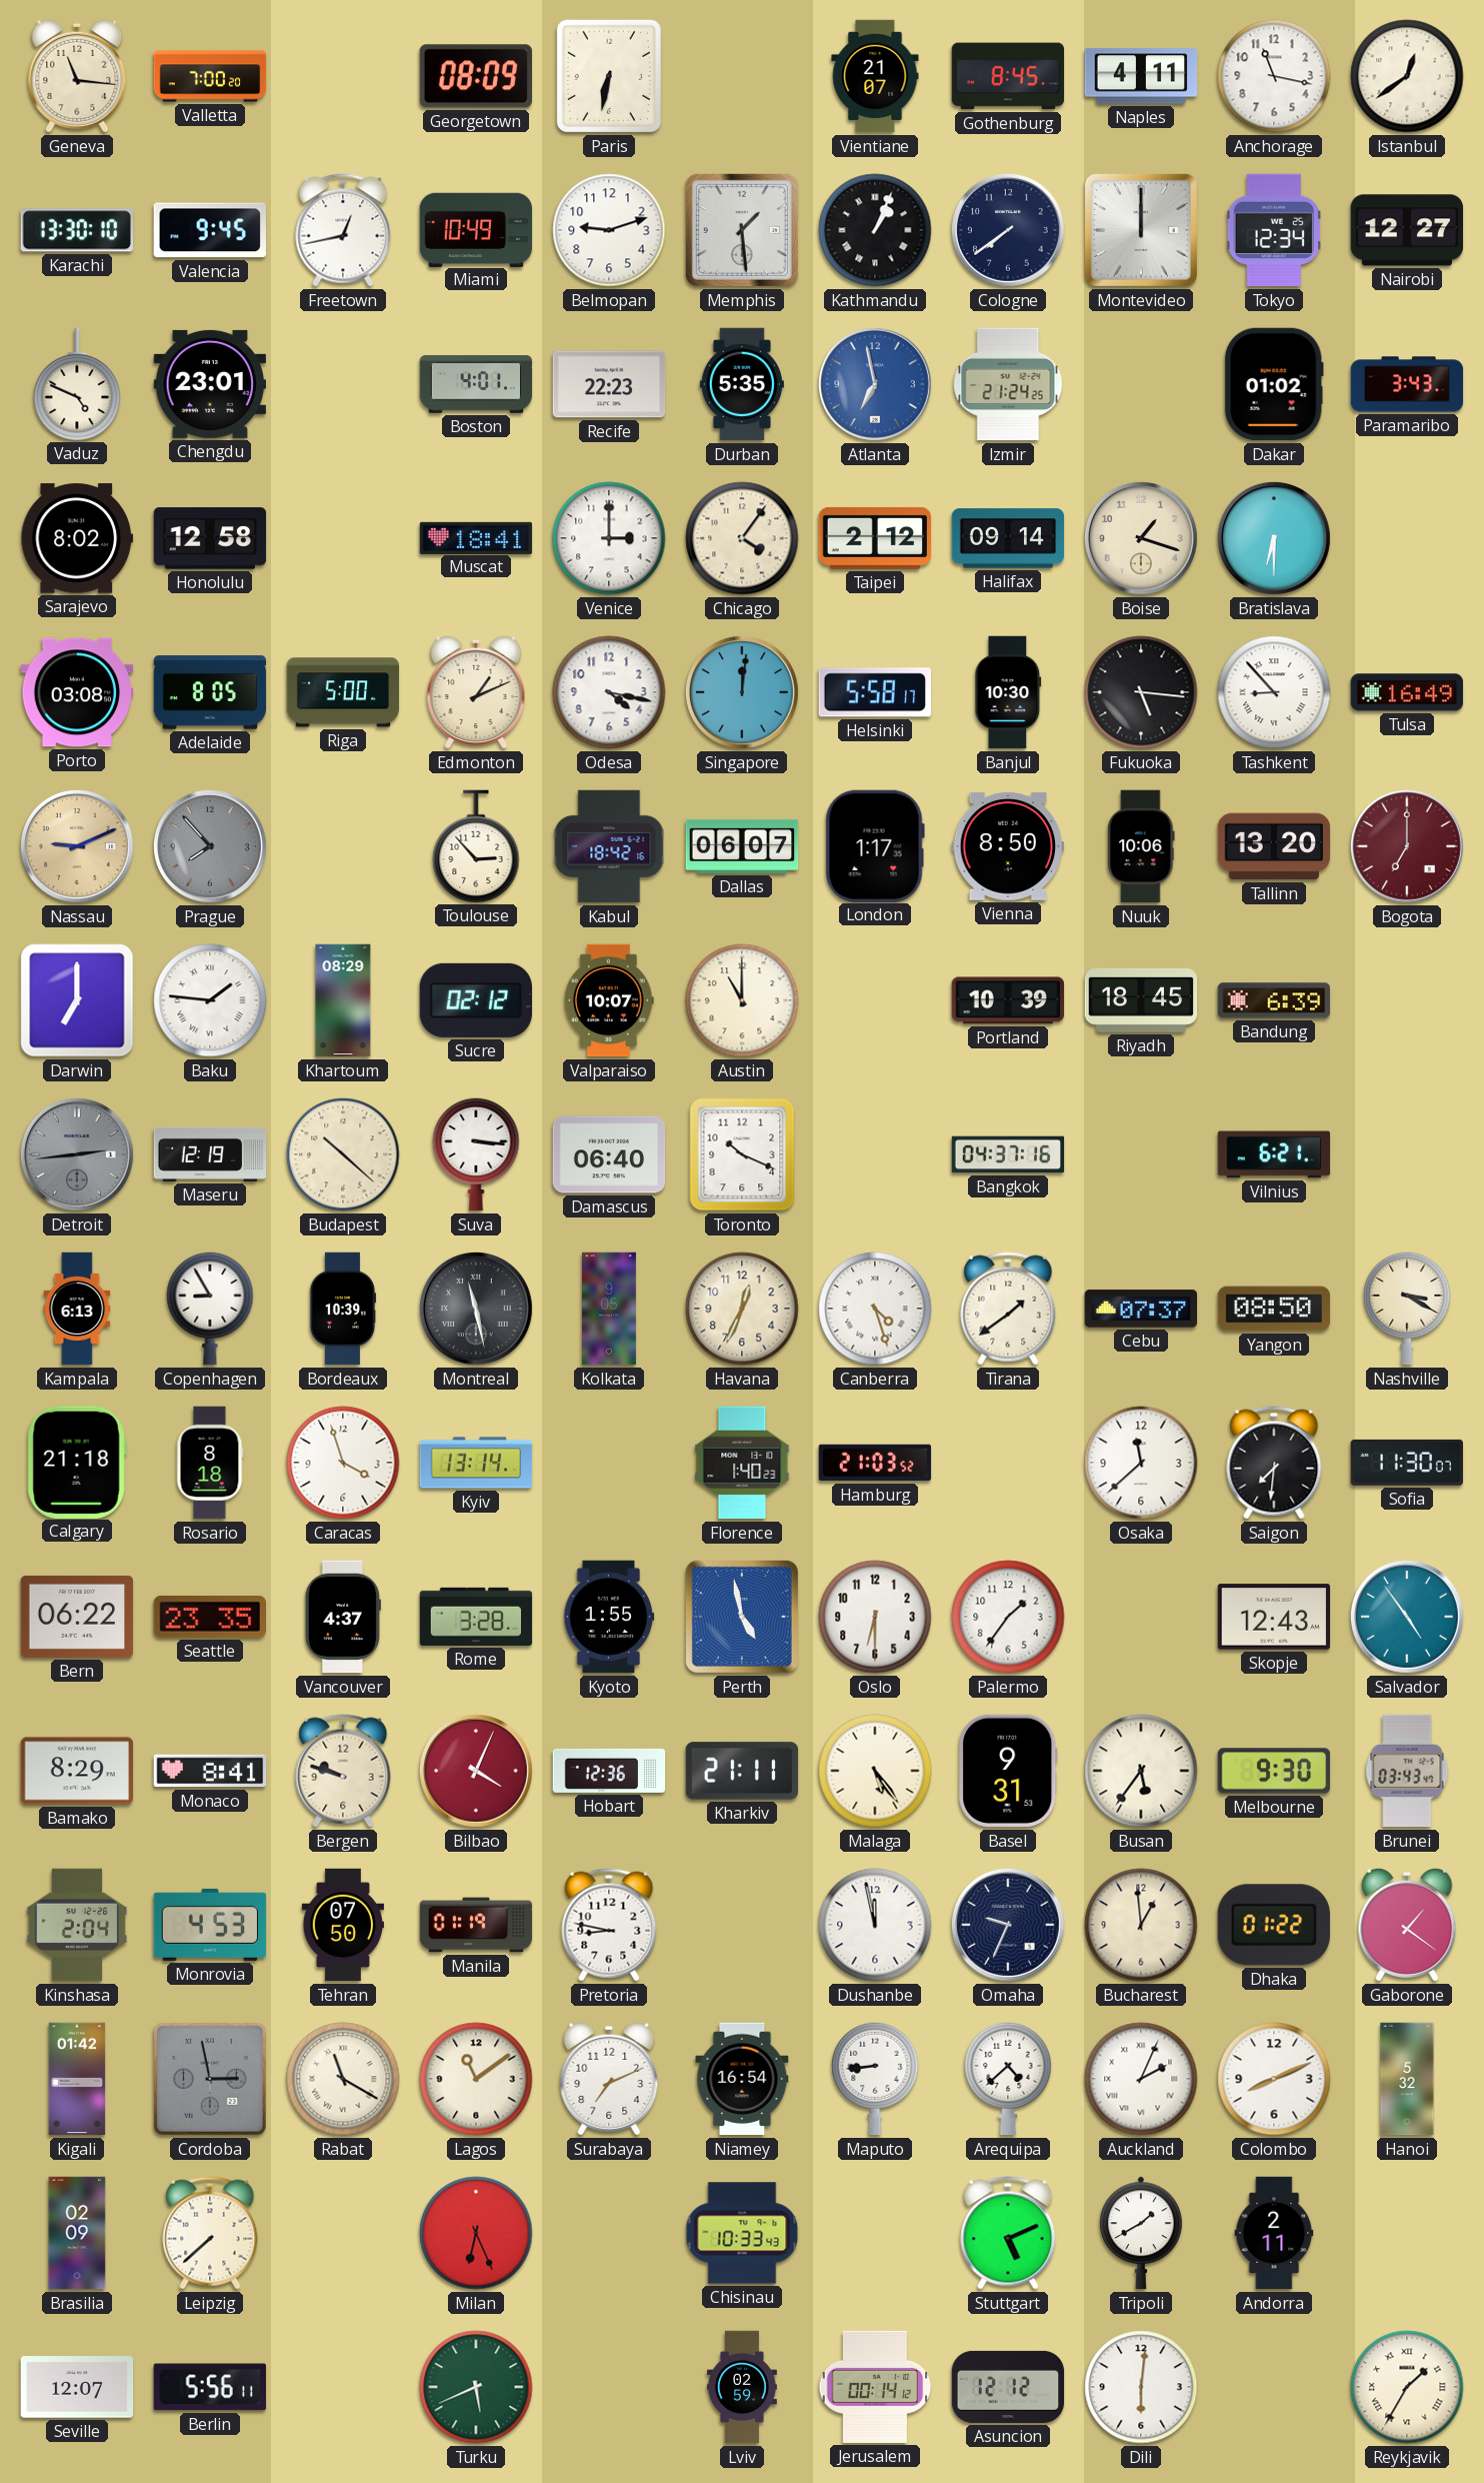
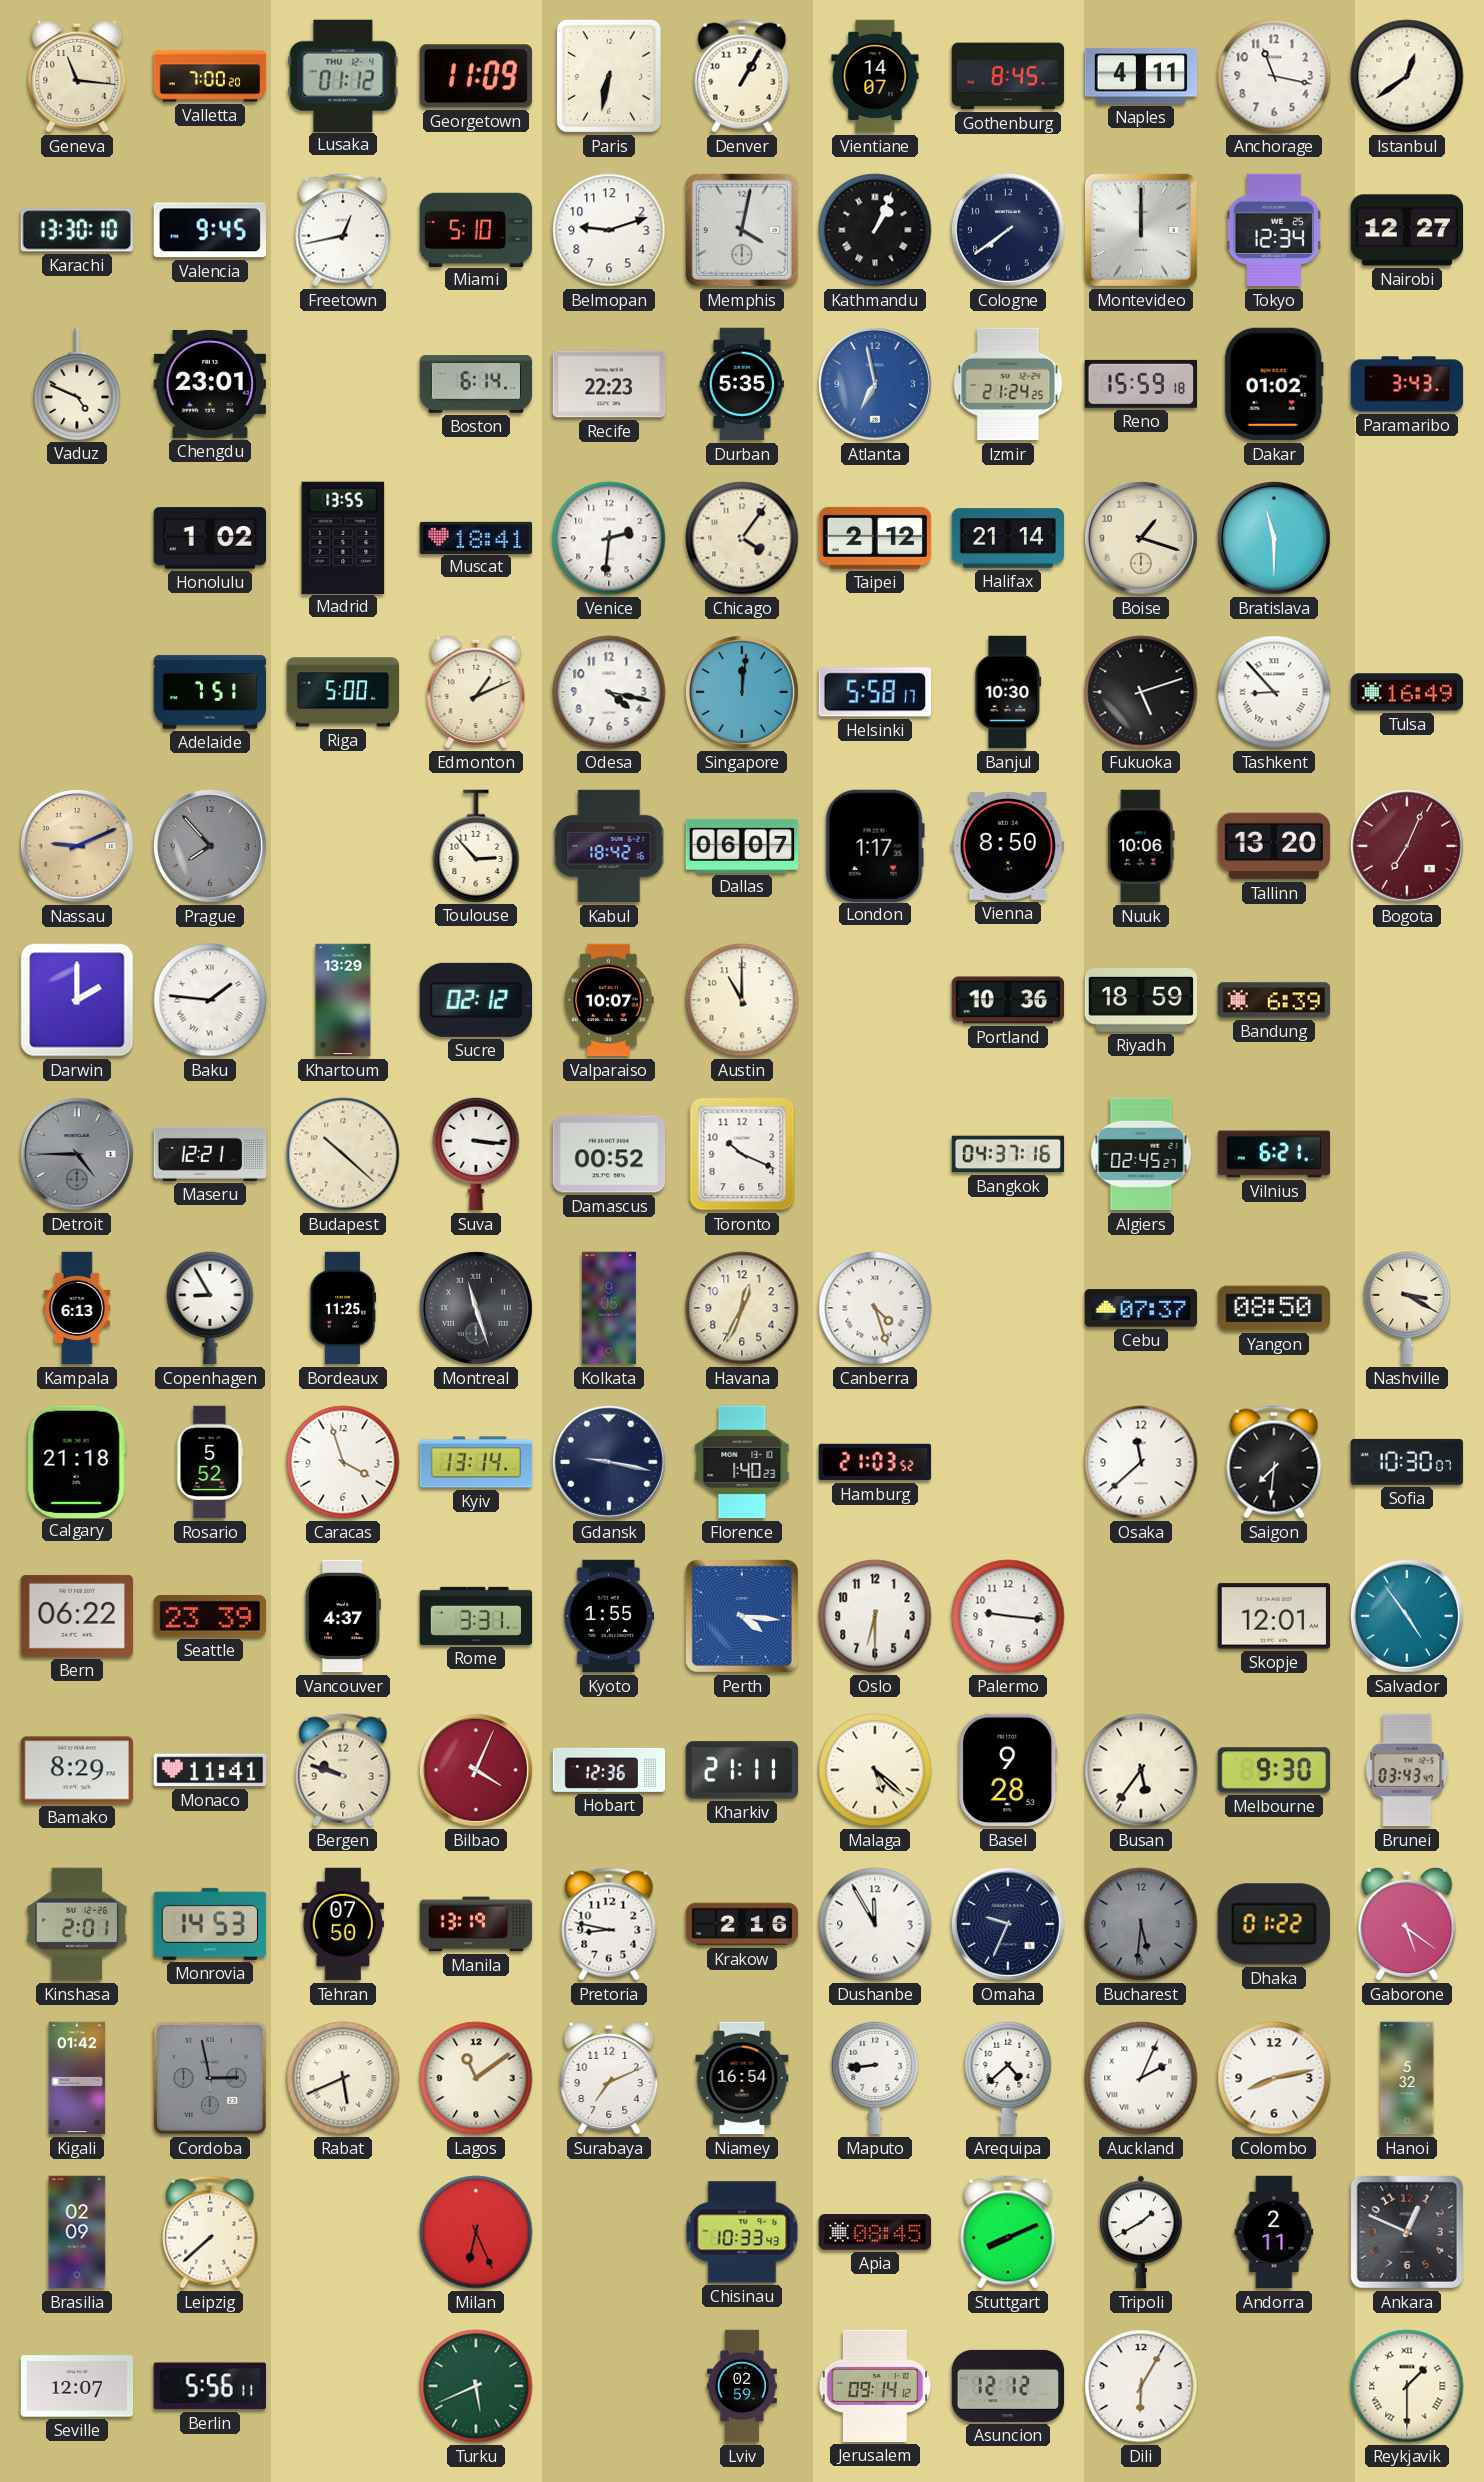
Lusaka: none -> 01:12
Georgetown: 08:09 -> 11:09
Denver: none -> 1:05
Vientiane: 21:07 -> 14:07
Miami: 10:49 -> 5:10
Memphis: 1:29 -> 4:02
Boston: 4:01 -> 6:14
Reno: none -> 15:59
Sarajevo: 8:02 -> none
Honolulu: 12:58 -> 1:02
Madrid: none -> 13:55
Venice: 3:00 -> 2:31
Halifax: 09:14 -> 21:14
Bratislava: 6:30 -> 11:30
Porto: 03:08 -> none
Adelaide: 8:05 -> 7:51
Fukuoka: 5:16 -> 5:12
Bogota: 7:00 -> 7:04
Darwin: 7:00 -> 2:00
Khartoum: 08:29 -> 13:29
Portland: 10:39 -> 10:36
Riyadh: 18:45 -> 18:59
Detroit: 2:44 -> 4:45
Maseru: 12:19 -> 12:21
Damascus: 06:40 -> 00:52
Algiers: none -> 02:45
Bordeaux: 10:39 -> 11:25
Montreal: 11:28 -> 11:27
Tirana: 1:39 -> none
Rosario: 8:18 -> 5:52
Gdansk: none -> 9:17
Sofia: 11:30 -> 10:30
Seattle: 23:35 -> 23:39
Rome: 3:28 -> 3:31
Perth: 4:58 -> 4:16
Palermo: 1:36 -> 9:16
Skopje: 12:43 -> 12:01
Monaco: 8:41 -> 11:41
Malaga: 5:24 -> 5:22
Basel: 9:31 -> 9:28
Kinshasa: 2:04 -> 2:01
Monrovia: 4:53 -> 14:53
Manila: 01:19 -> 13:19
Krakow: none -> 2:16
Dushanbe: 11:58 -> 11:55
Bucharest: 12:59 -> 5:31
Bucharest dial: cream -> grey
Gaborone: 1:21 -> 5:21
Rabat: 11:20 -> 5:41
Colombo: 8:11 -> 8:13
Apia: none -> 08:45
Stuttgart: 5:11 -> 8:11
Ankara: none -> 12:49
Jerusalem: 00:14 -> 09:14
Dili: 6:01 -> 6:05
Reykjavik: 1:35 -> 1:30
